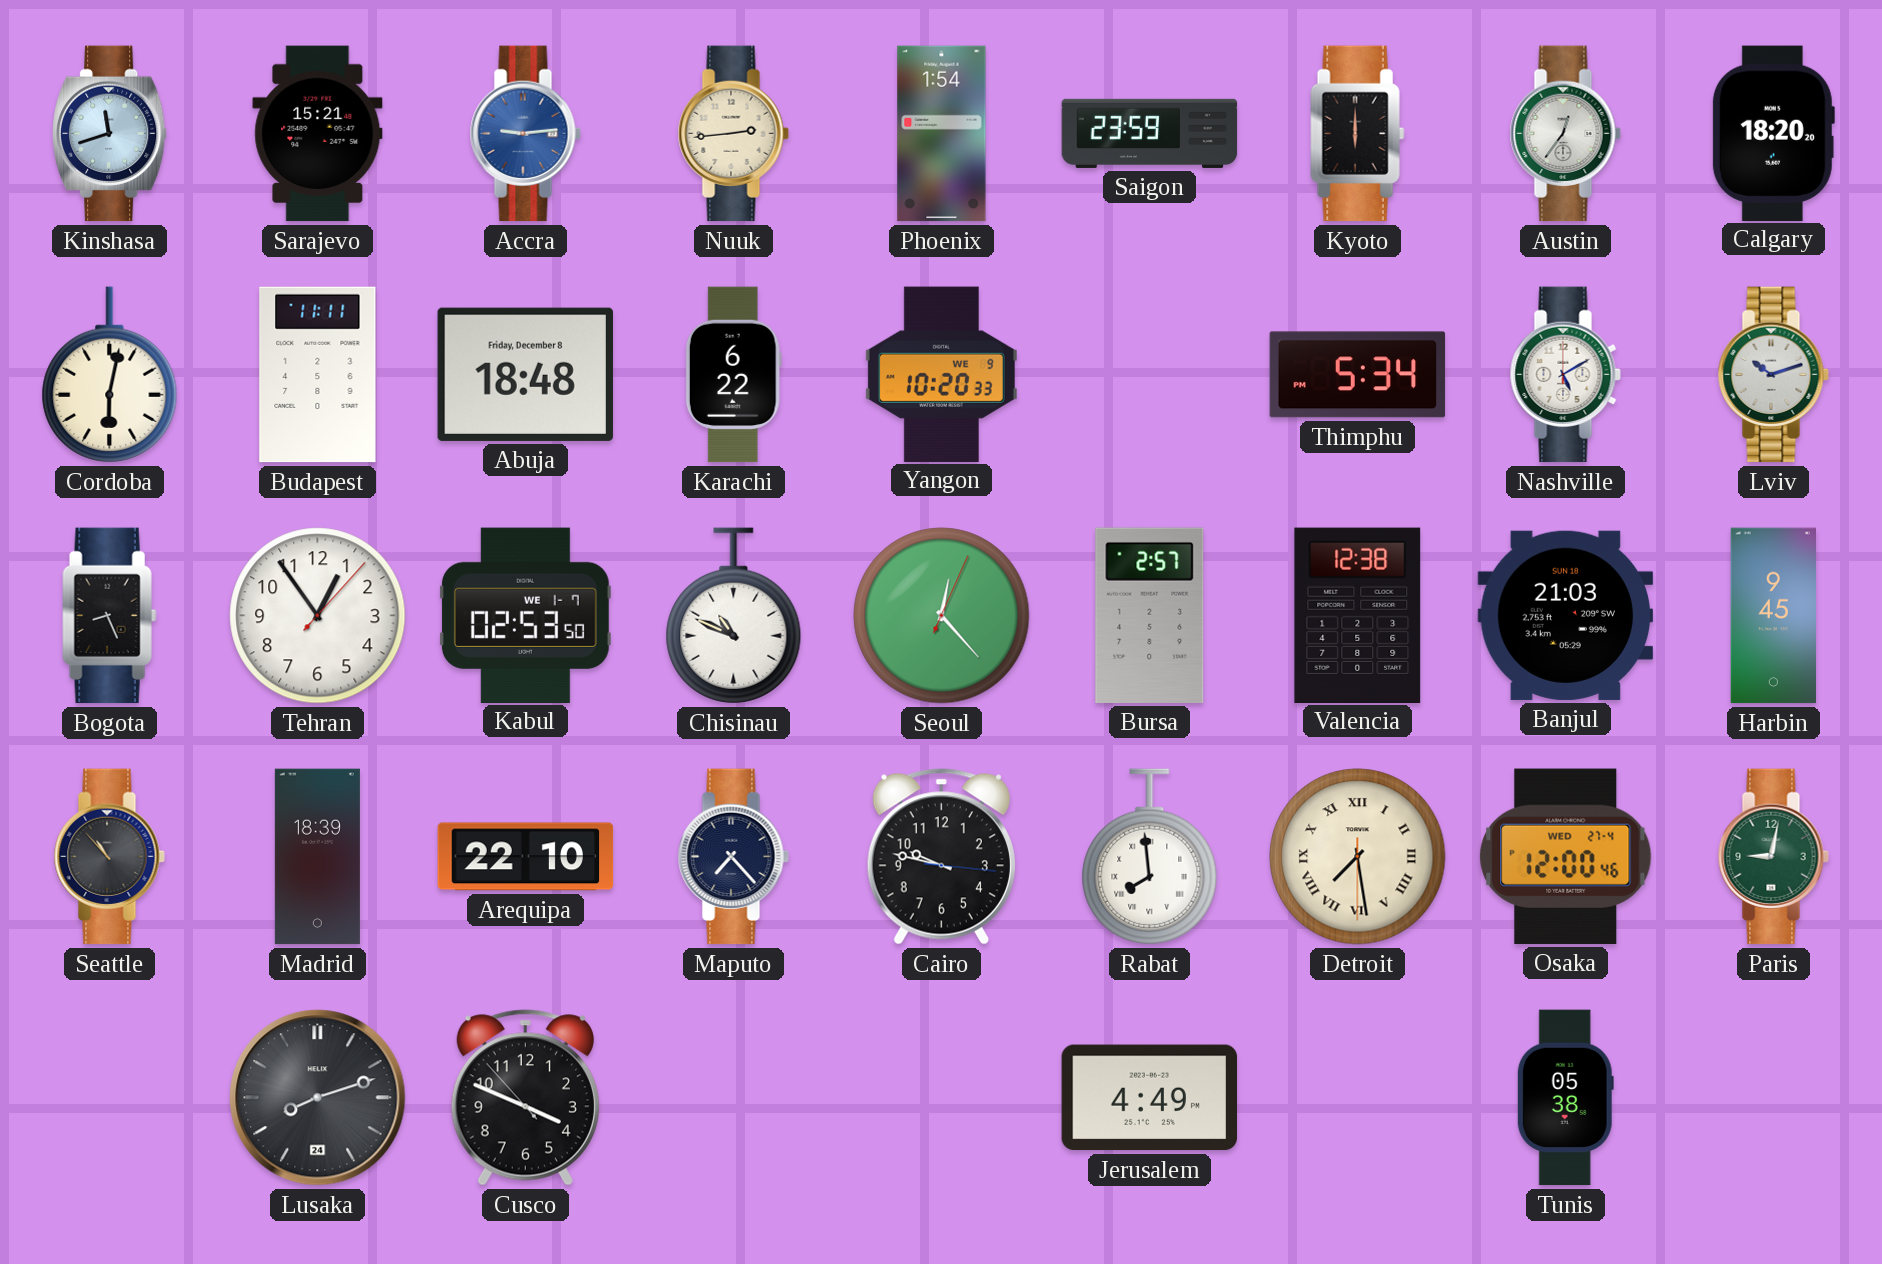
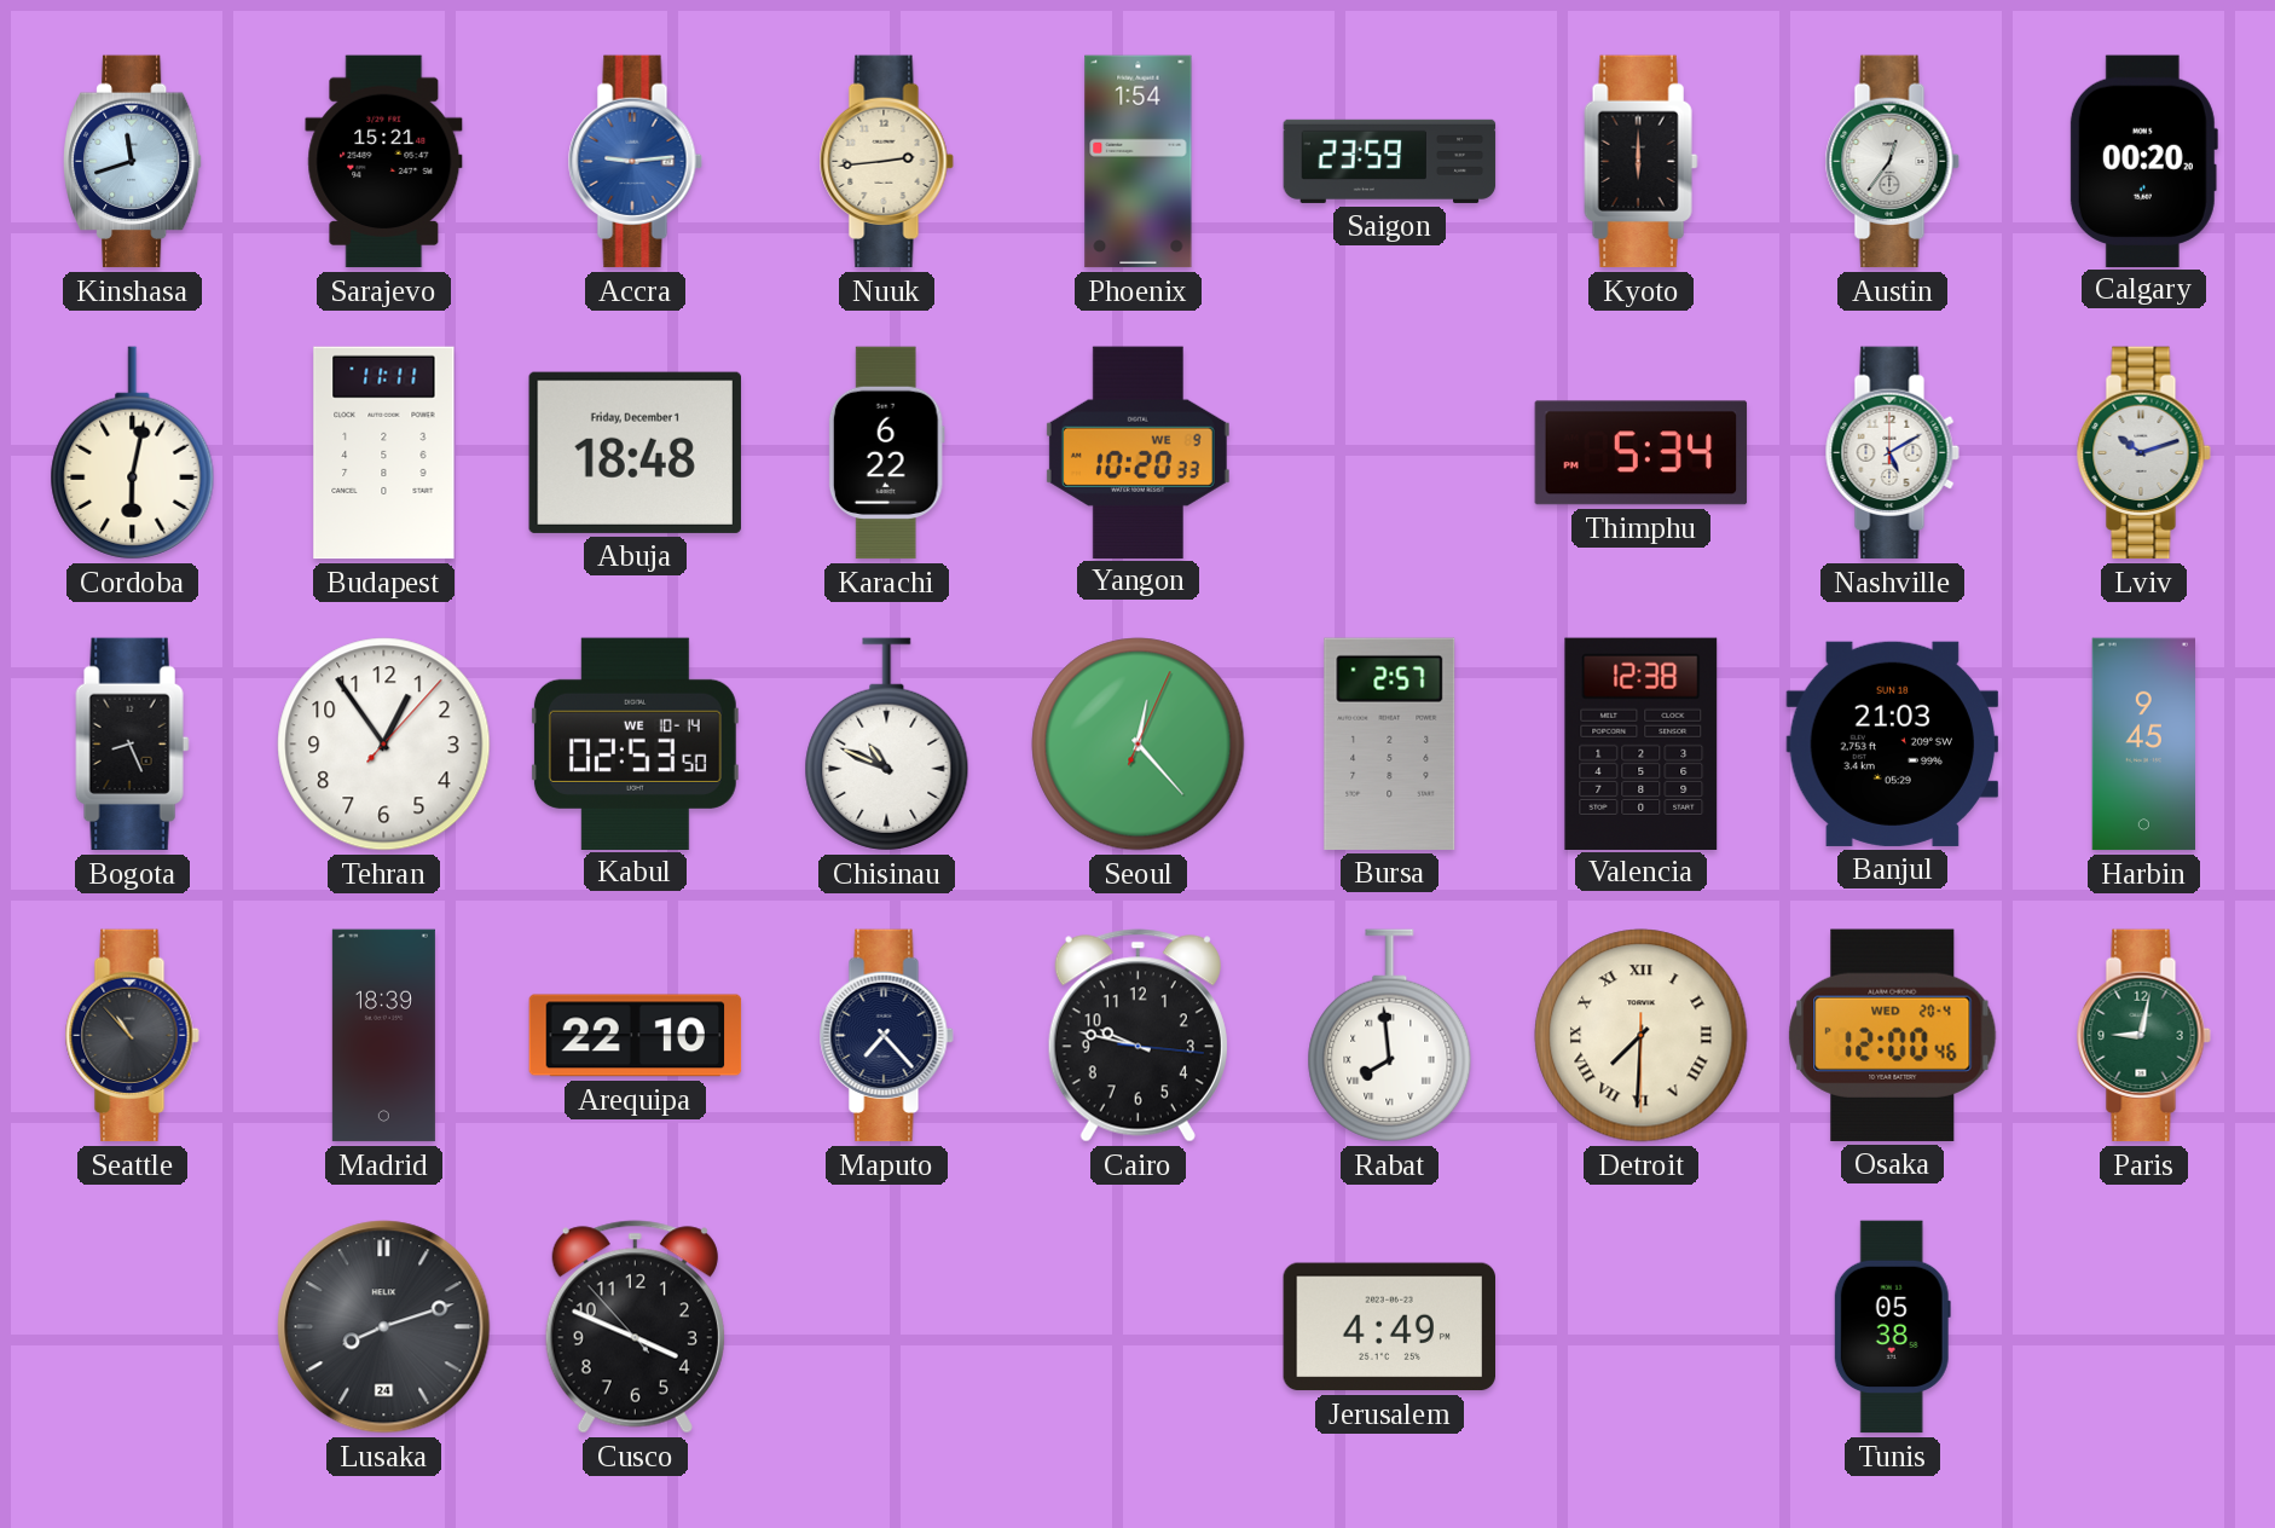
Calgary: 18:20 -> 00:20
Abuja date: Friday, December 8 -> Friday, December 1
Kabul date: WE 1-7 -> WE 10-14
Detroit: 7:28 -> 7:30
Osaka date: WED 27-4 -> WED 20-4
